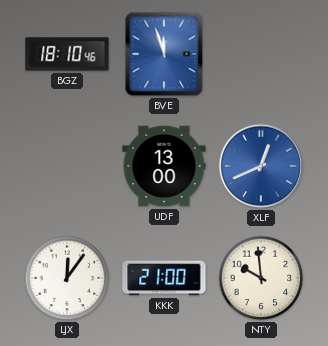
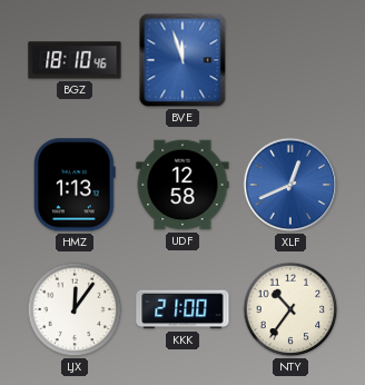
HMZ: none -> 1:13
UDF: 13:00 -> 12:58
NTY: 9:59 -> 10:36
